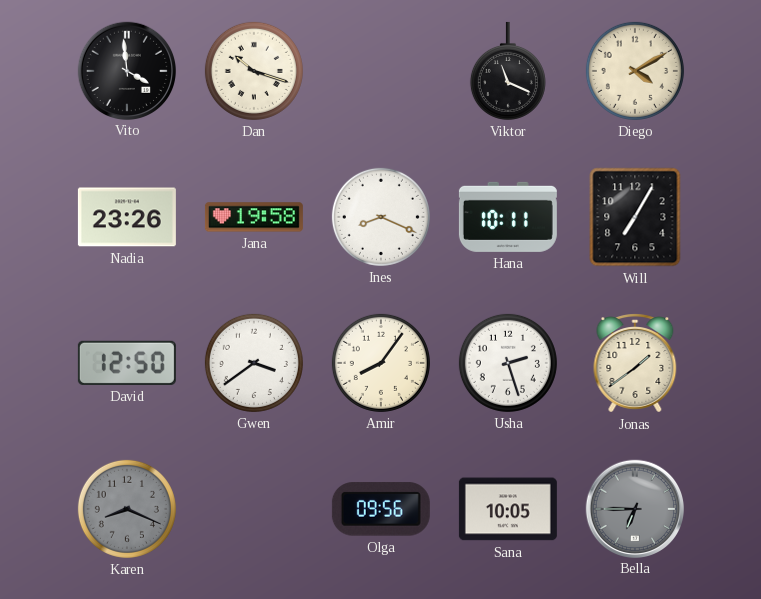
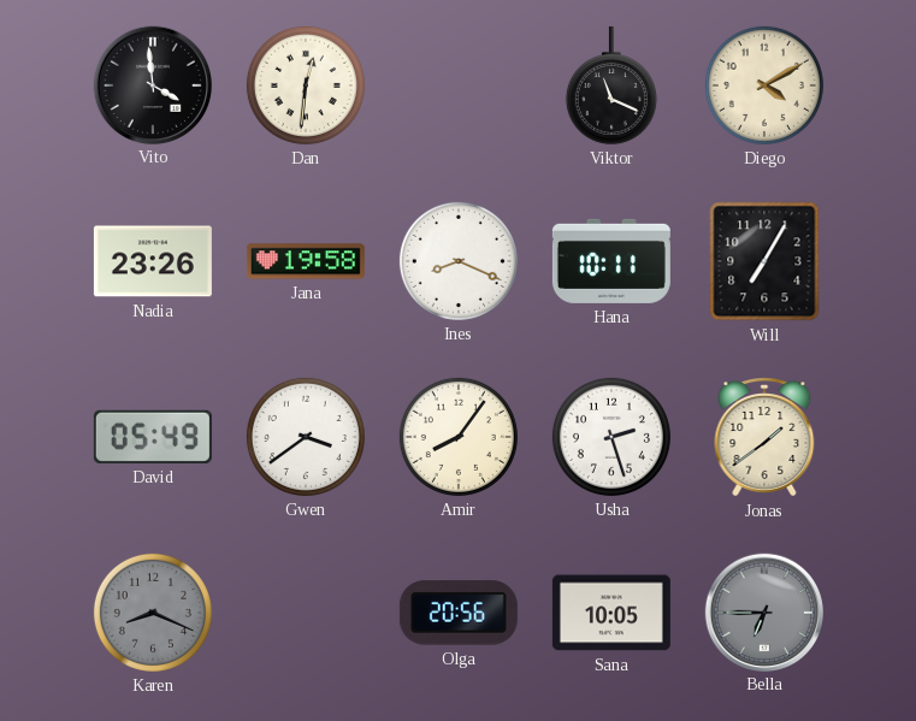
Dan: 10:18 -> 12:31
David: 12:50 -> 05:49
Olga: 09:56 -> 20:56
